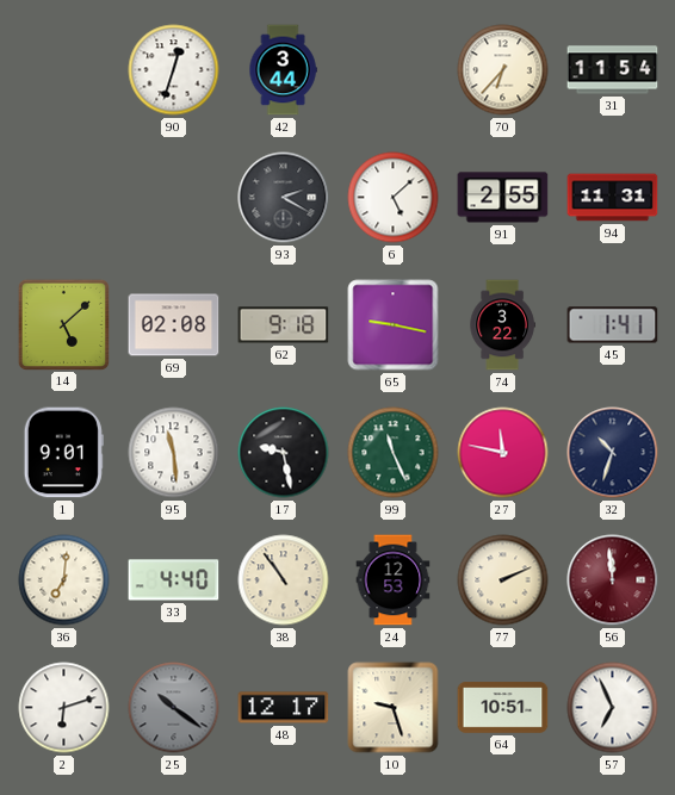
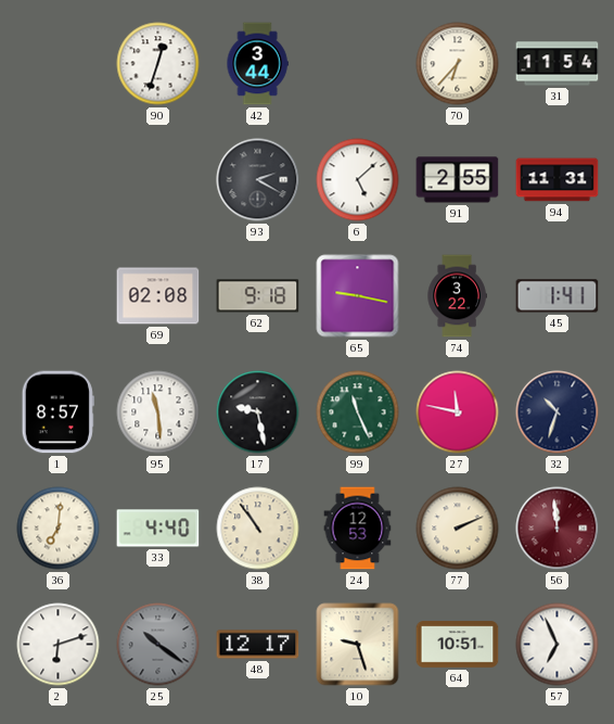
14: 5:08 -> none
1: 9:01 -> 8:57
